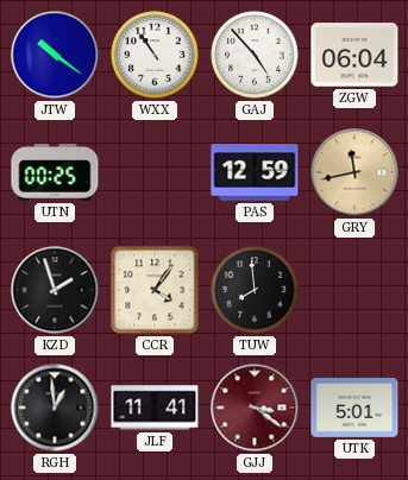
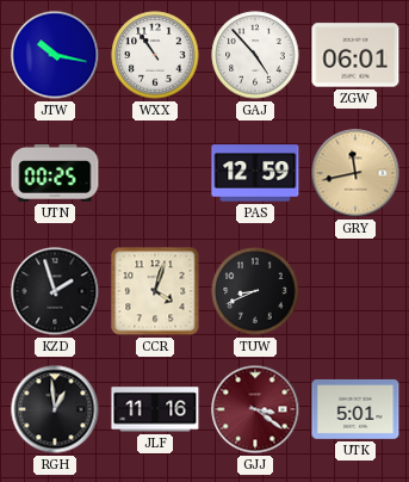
JTW: 10:21 -> 10:17
ZGW: 06:04 -> 06:01
CCR: 4:06 -> 4:03
TUW: 7:59 -> 8:41
JLF: 11:41 -> 11:16
